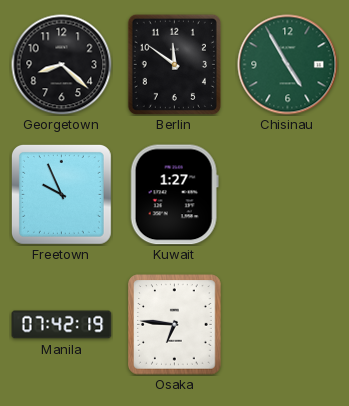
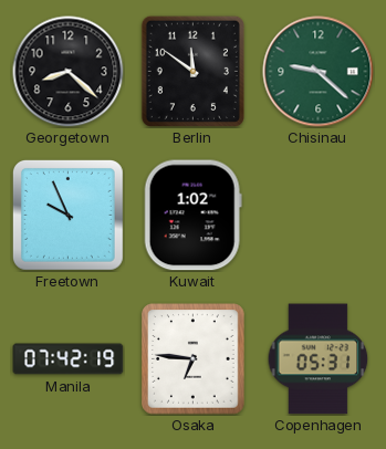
Chisinau: 4:55 -> 9:22
Kuwait: 1:27 -> 1:02
Copenhagen: none -> 05:31
